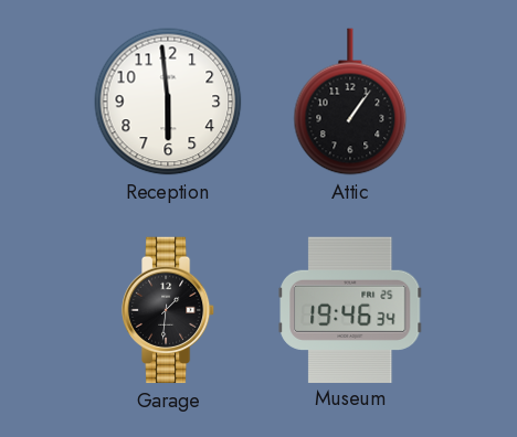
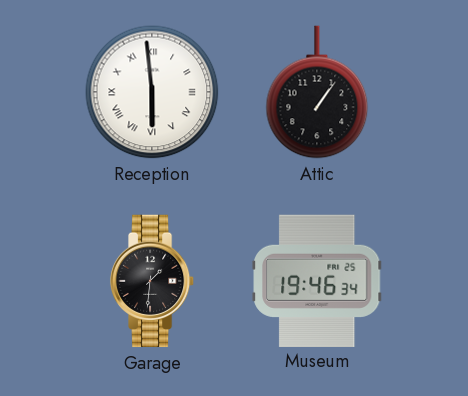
Reception numerals: Arabic -> Roman
